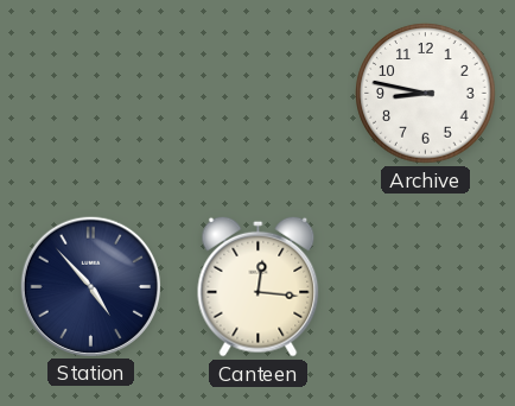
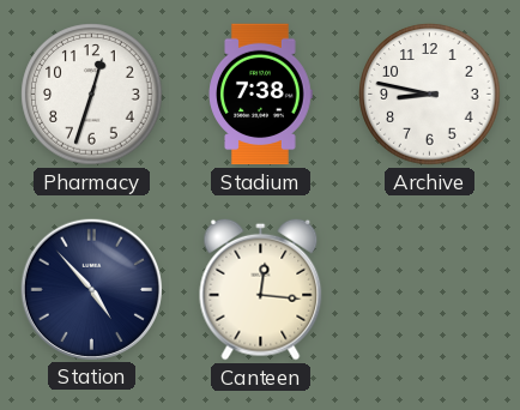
Pharmacy: none -> 12:33
Stadium: none -> 7:38
